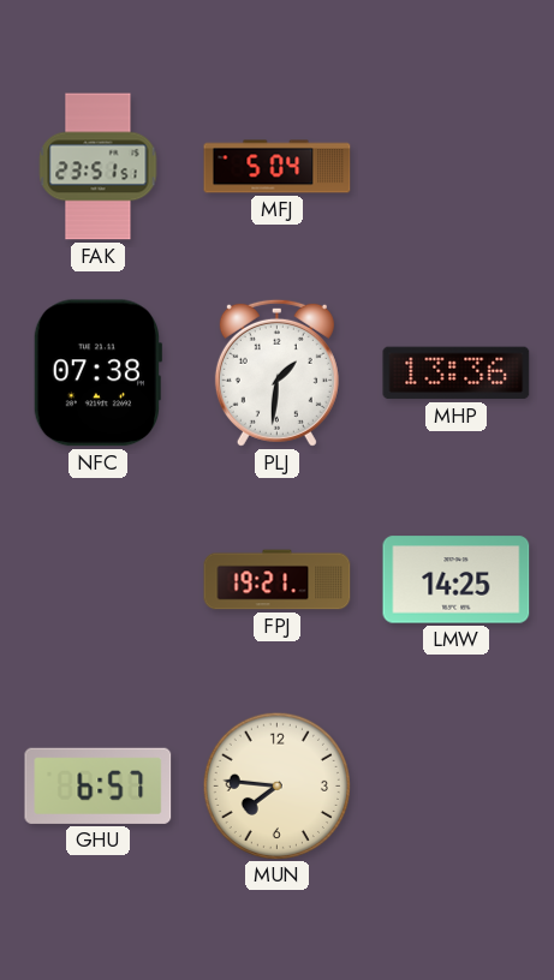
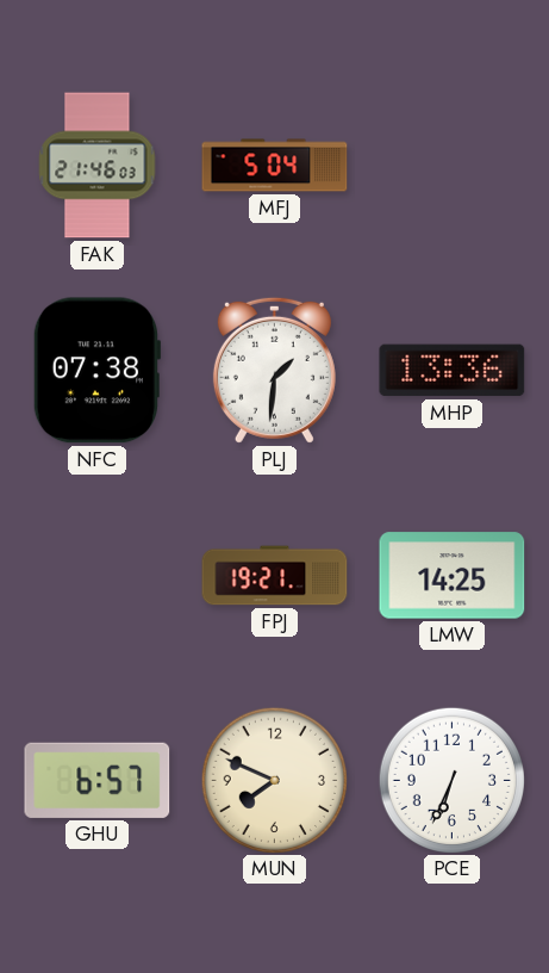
FAK: 23:51 -> 21:46
MUN: 7:46 -> 7:49
PCE: none -> 6:34
